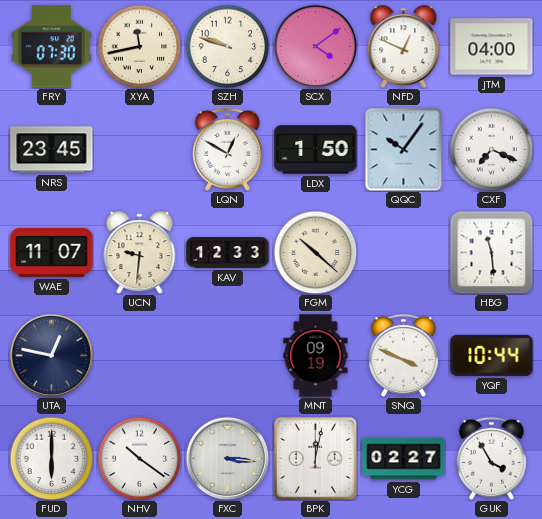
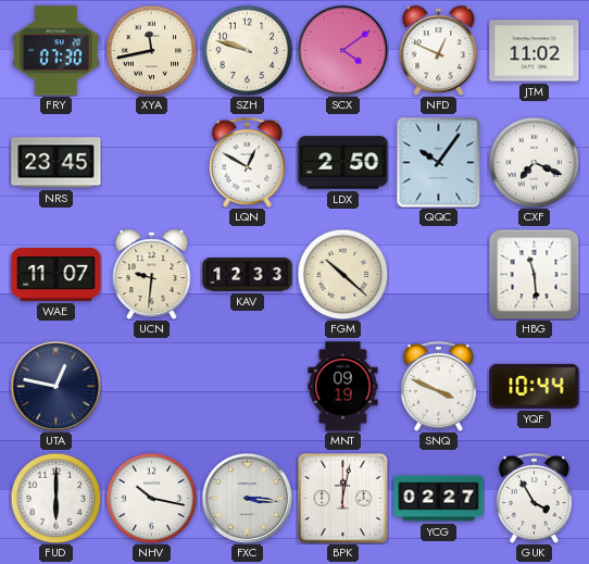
JTM: 04:00 -> 11:02
LDX: 1:50 -> 2:50
NHV: 10:21 -> 10:17
